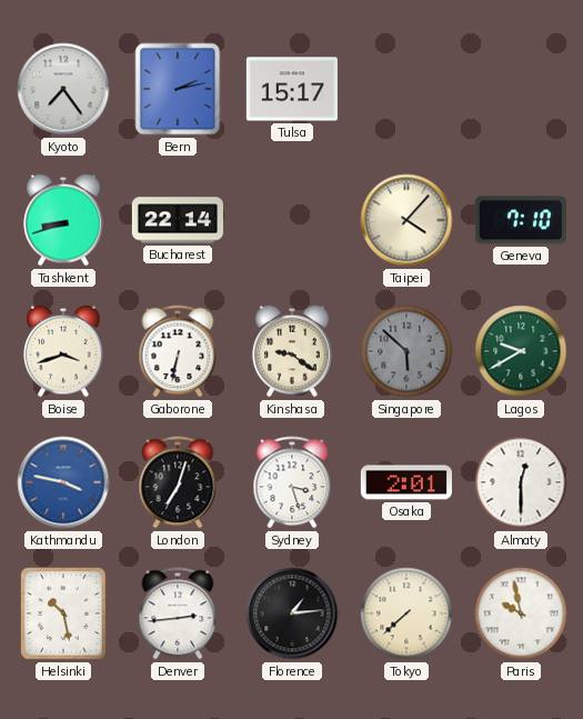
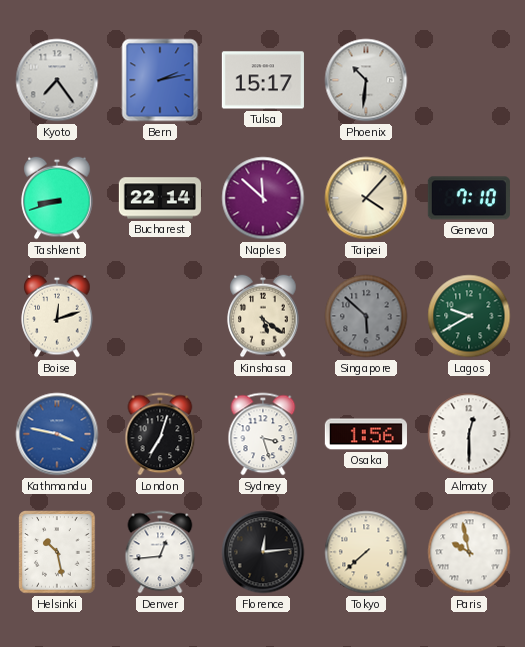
Phoenix: none -> 10:31
Naples: none -> 11:52
Boise: 3:42 -> 12:12
Gaborone: 6:32 -> none
Kinshasa: 9:21 -> 5:21
Osaka: 2:01 -> 1:56
Denver: 2:44 -> 12:44
Florence: 1:14 -> 12:14
